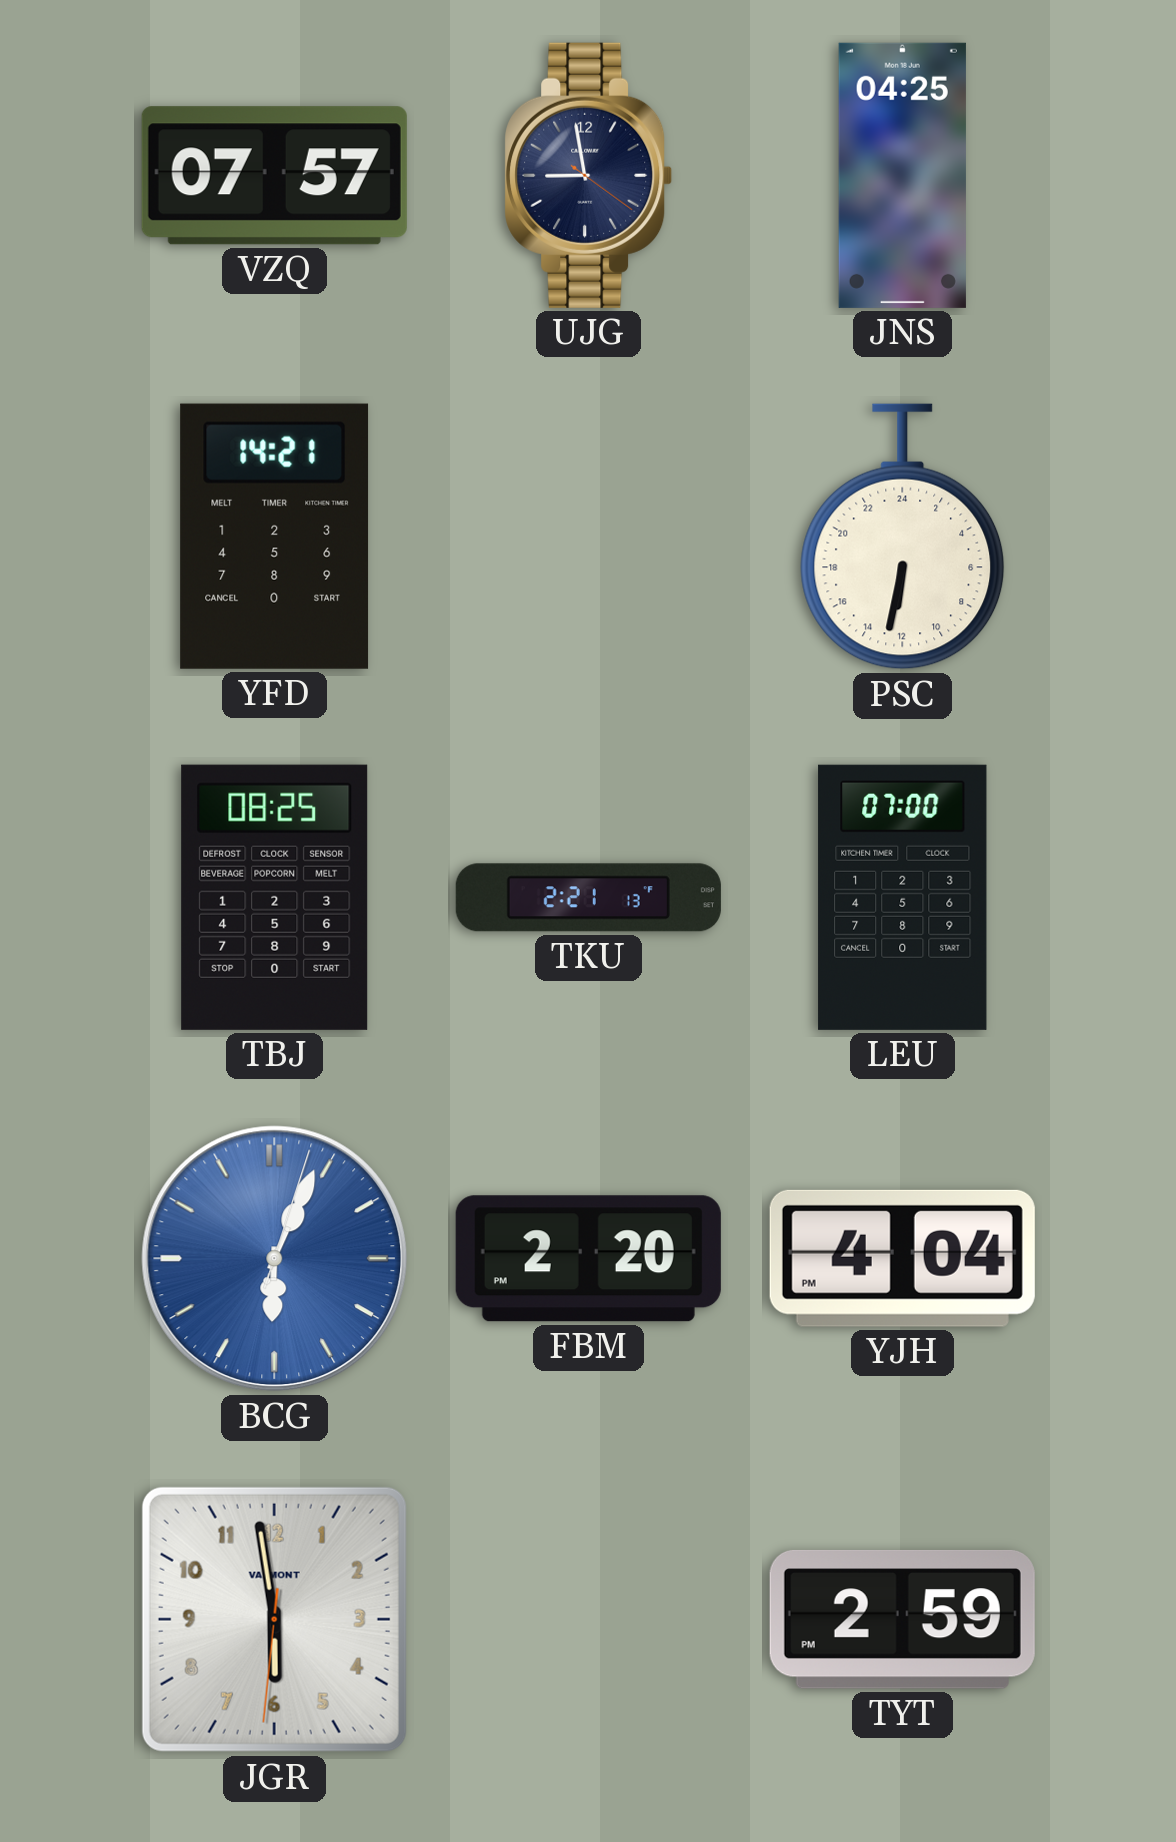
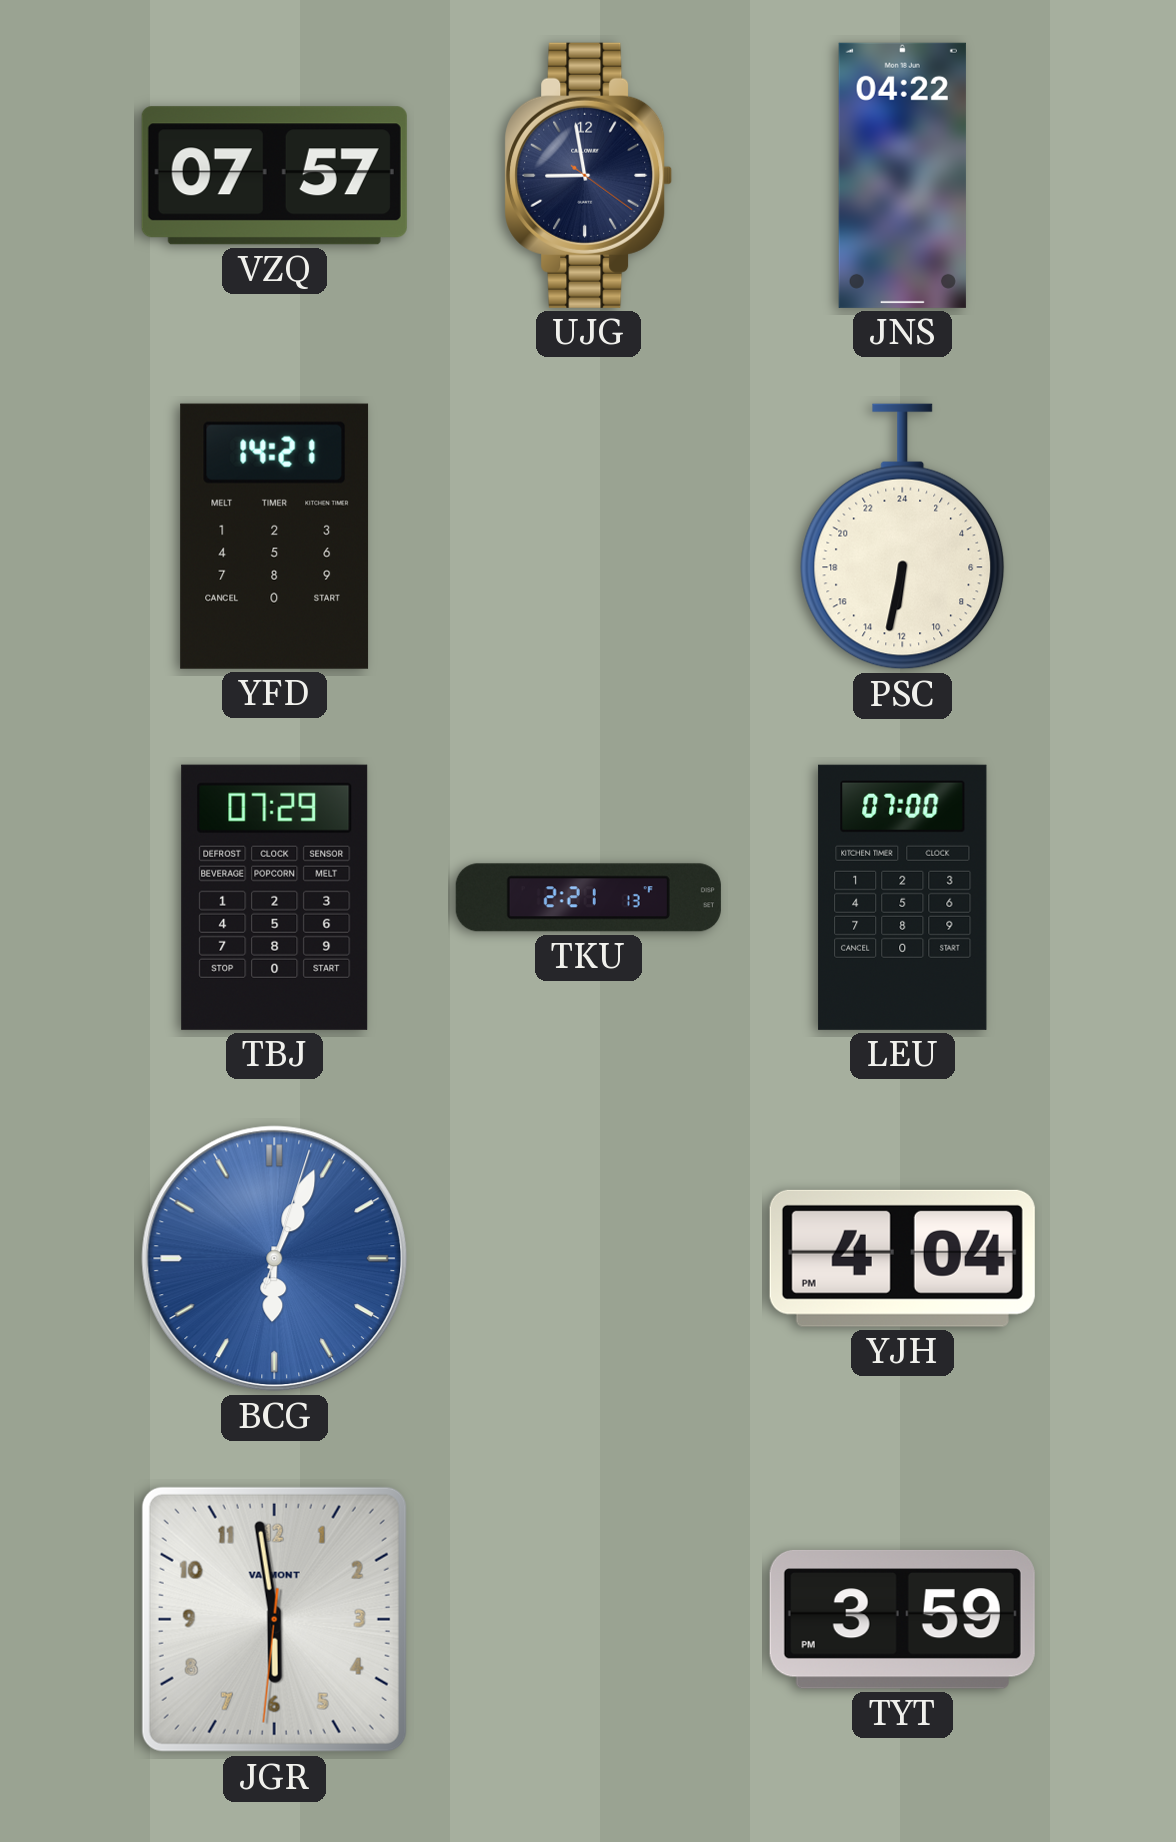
JNS: 04:25 -> 04:22
TBJ: 08:25 -> 07:29
FBM: 2:20 -> none
TYT: 2:59 -> 3:59
